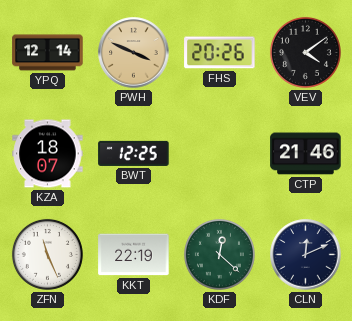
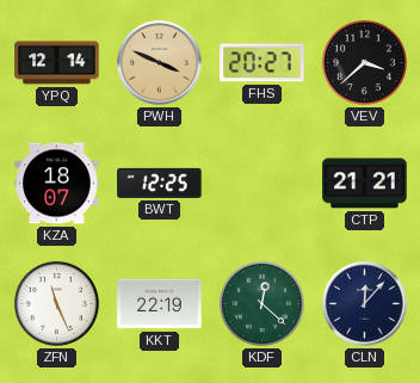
FHS: 20:26 -> 20:27
VEV: 4:09 -> 3:38
CTP: 21:46 -> 21:21
CLN: 12:11 -> 12:07
